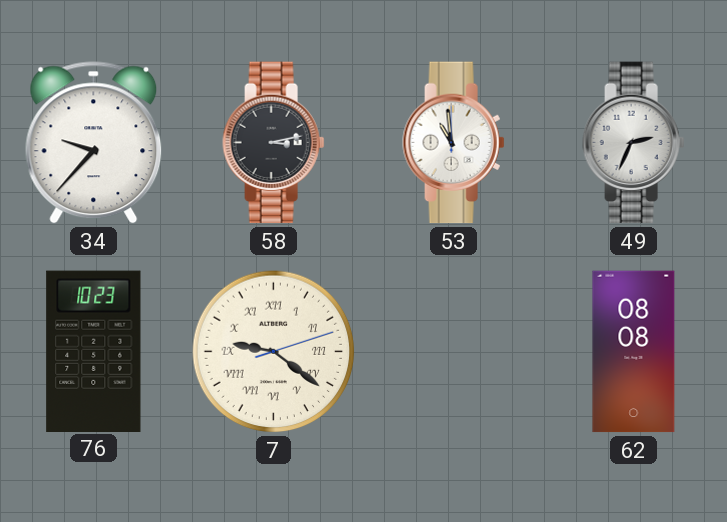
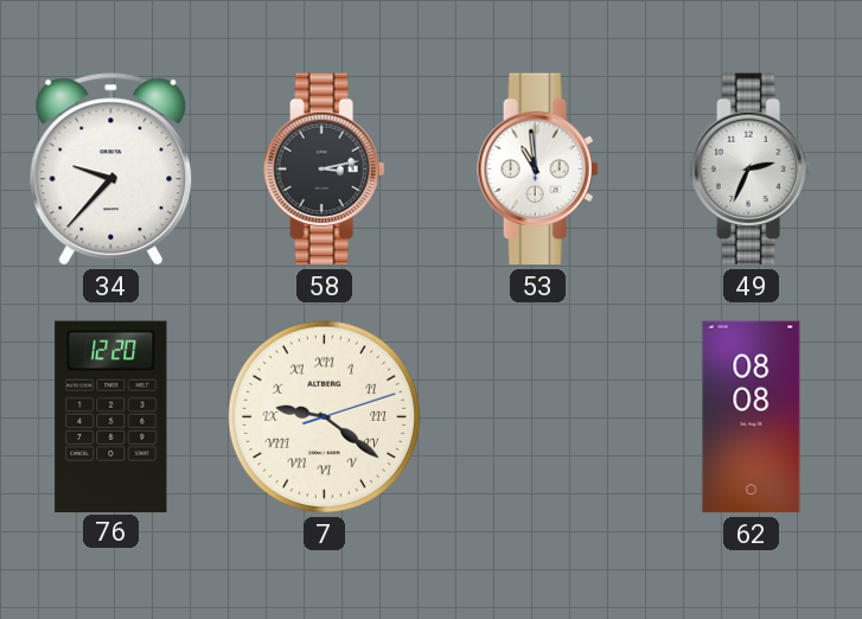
76: 10:23 -> 12:20
